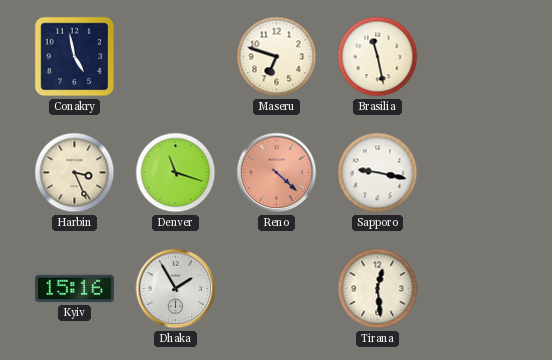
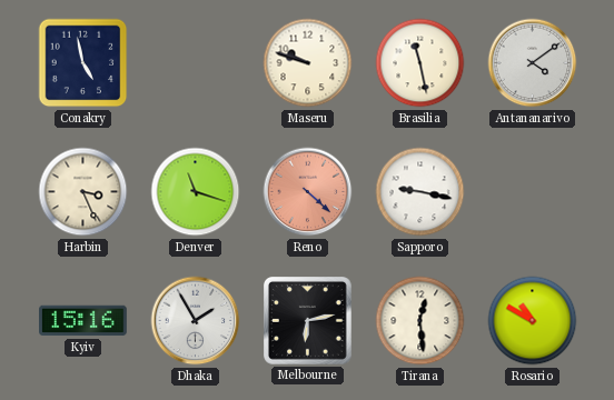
Maseru: 6:48 -> 9:48
Antananarivo: none -> 4:09
Melbourne: none -> 6:13
Rosario: none -> 10:50
